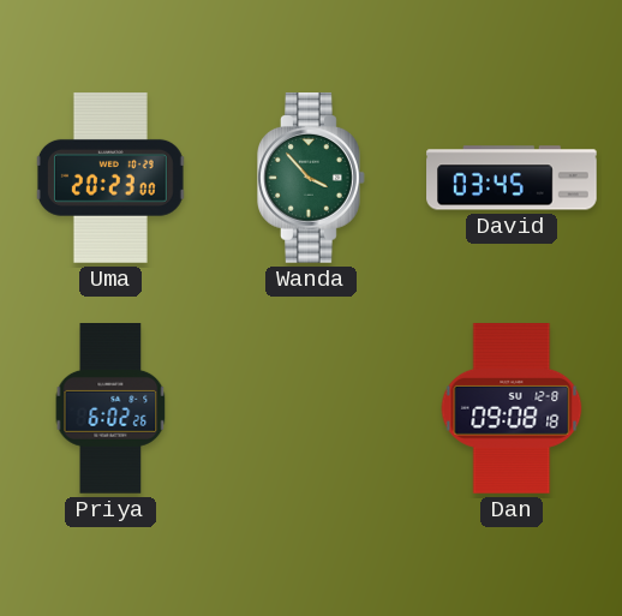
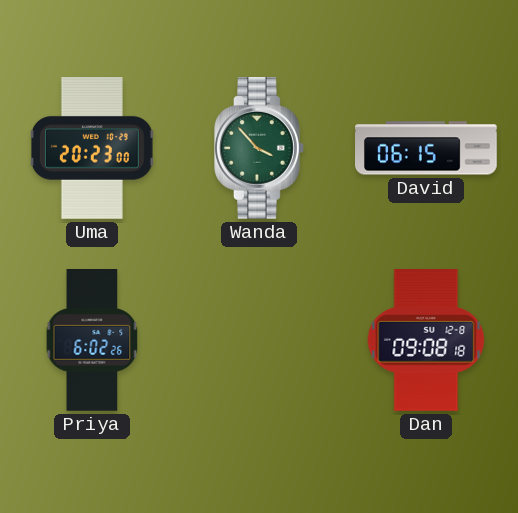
David: 03:45 -> 06:15
